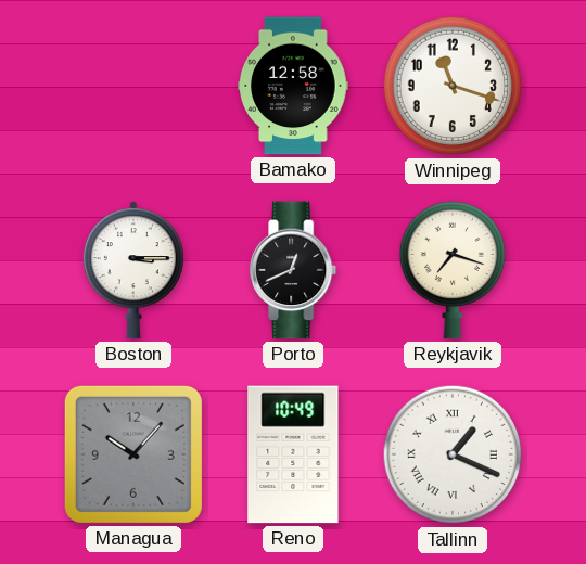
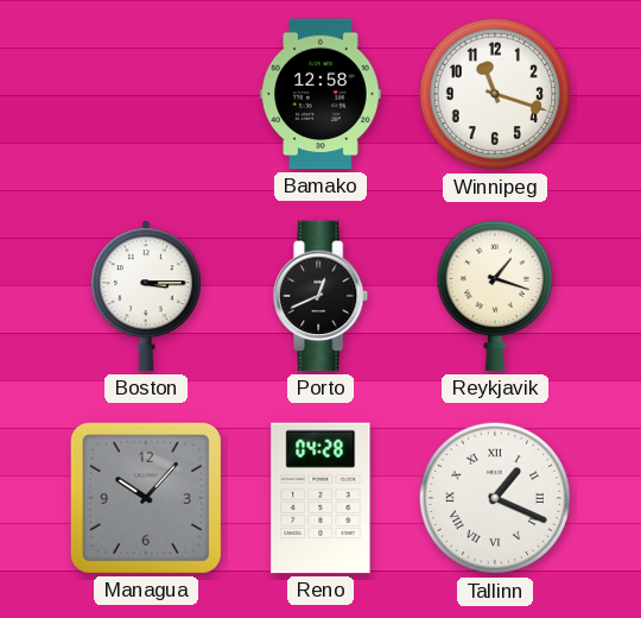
Reykjavik: 7:18 -> 1:18
Reno: 10:49 -> 04:28
